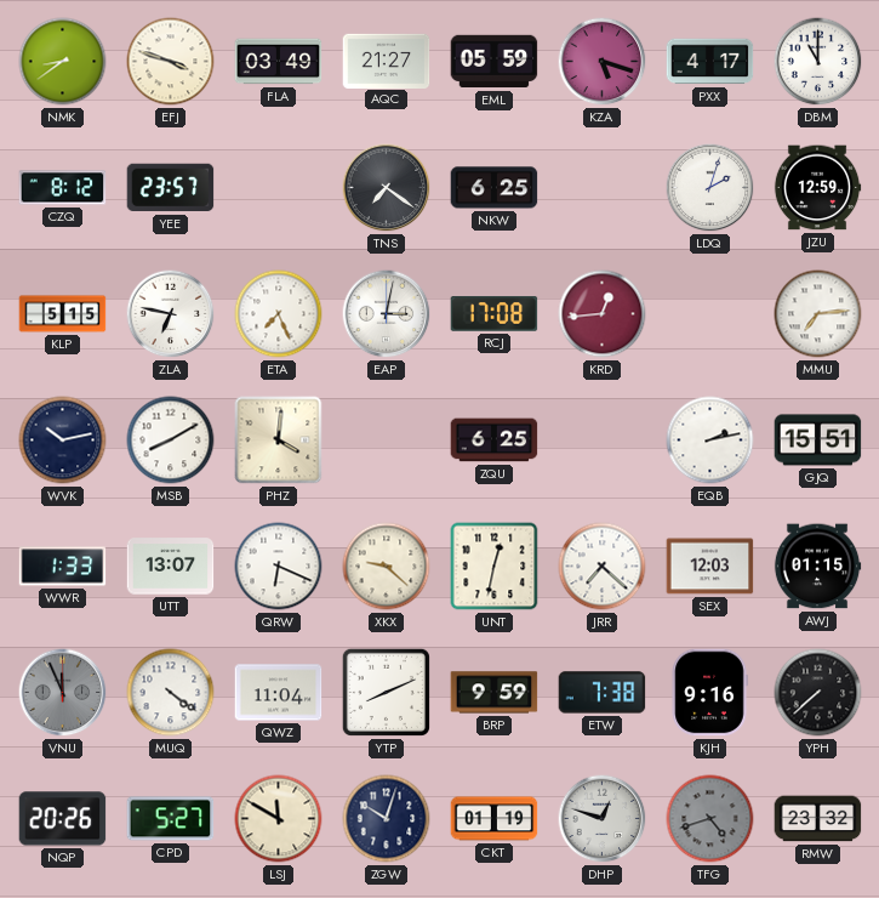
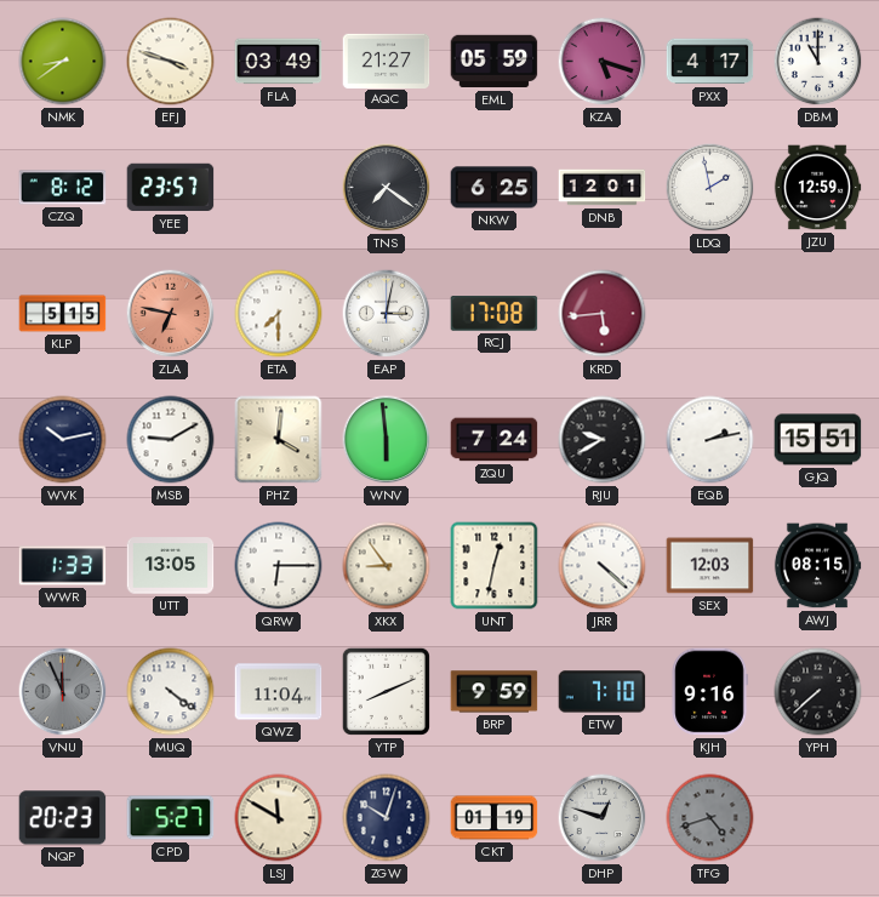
DNB: none -> 12:01
LDQ: 2:03 -> 1:58
ZLA dial: white -> salmon
ETA: 7:26 -> 7:30
KRD: 12:44 -> 5:44
MMU: 7:14 -> none
MSB: 8:10 -> 9:10
WNV: none -> 5:59
ZQU: 6:25 -> 7:24
RJU: none -> 9:40
UTT: 13:07 -> 13:05
QRW: 6:19 -> 6:15
XKX: 9:22 -> 8:54
JRR: 7:22 -> 4:22
AWJ: 01:15 -> 08:15
ETW: 7:38 -> 7:10
NQP: 20:26 -> 20:23
RMW: 23:32 -> none
